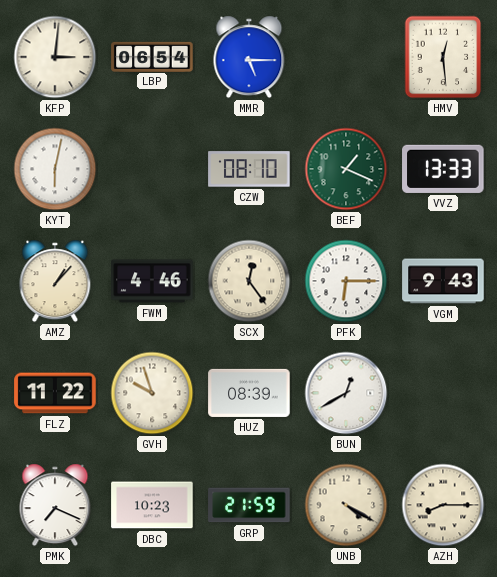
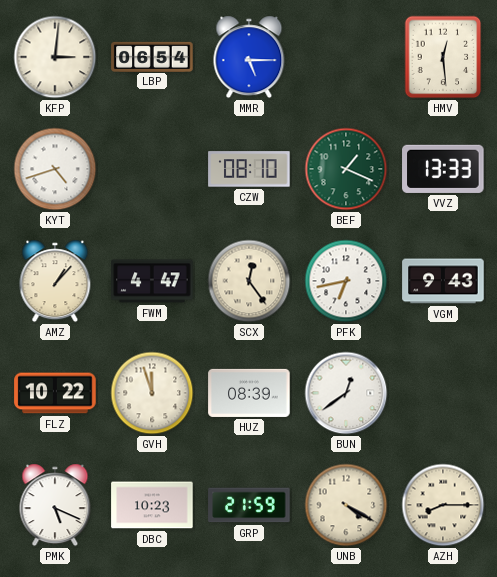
KYT: 6:02 -> 4:42
FWM: 4:46 -> 4:47
PFK: 6:15 -> 6:43
FLZ: 11:22 -> 10:22
GVH: 9:57 -> 11:57
BUN: 12:40 -> 12:39
PMK: 7:19 -> 5:19
